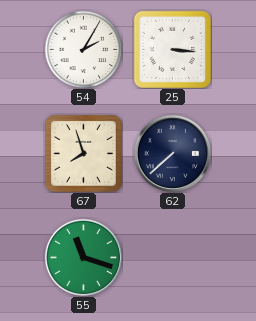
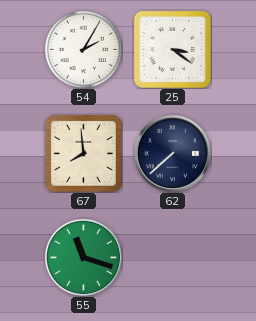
25: 3:16 -> 3:21
67: 7:57 -> 7:59
